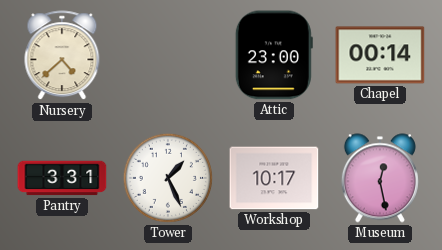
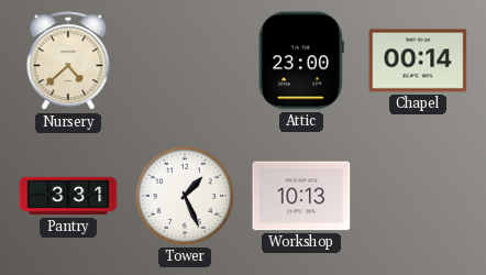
Workshop: 10:17 -> 10:13
Museum: 12:28 -> none
